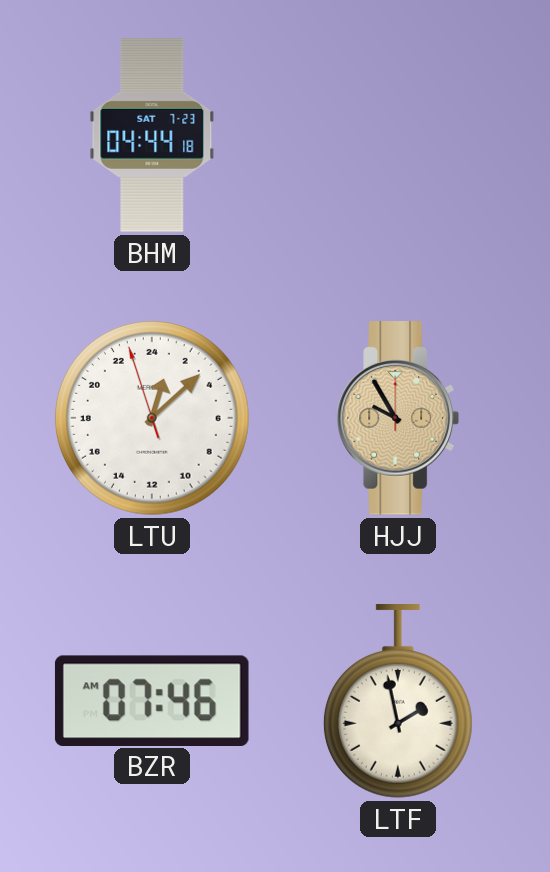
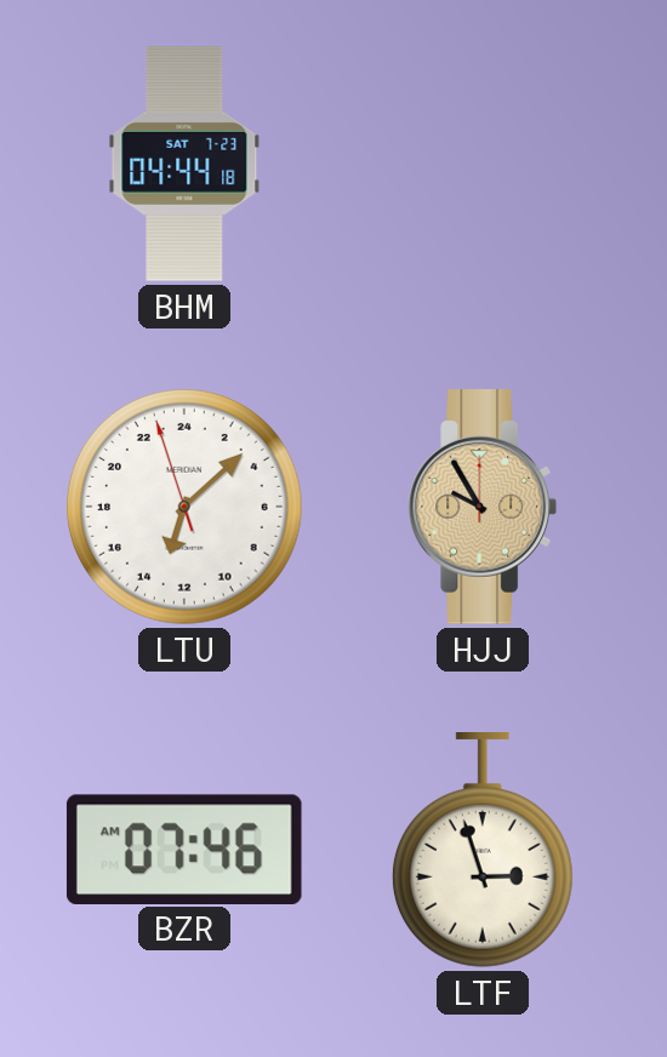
LTU: 1:07 -> 13:07
LTF: 1:58 -> 2:57
